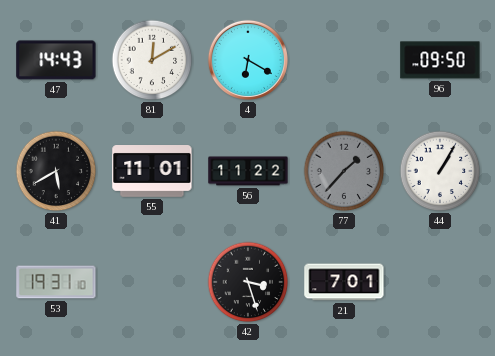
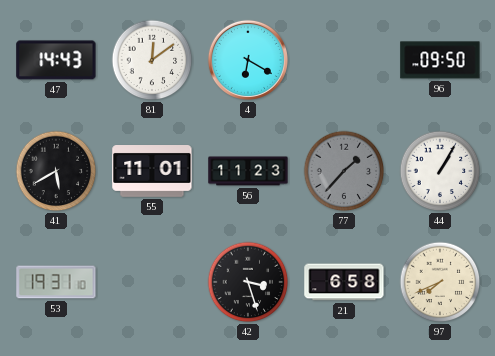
81: 12:10 -> 12:09
56: 11:22 -> 11:23
21: 7:01 -> 6:58
97: none -> 7:41
